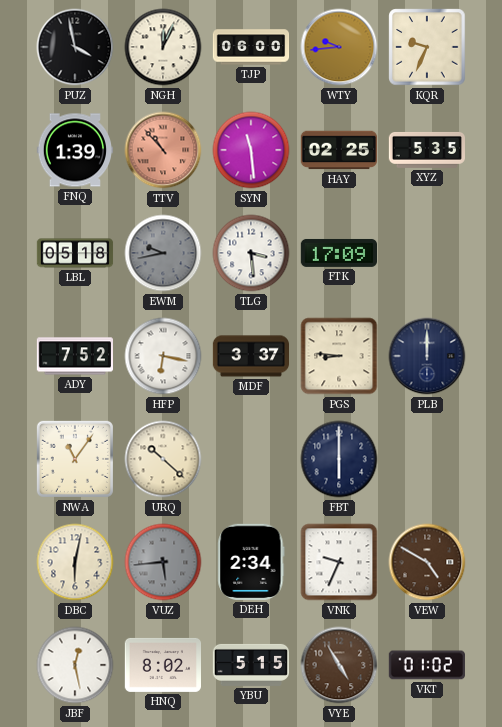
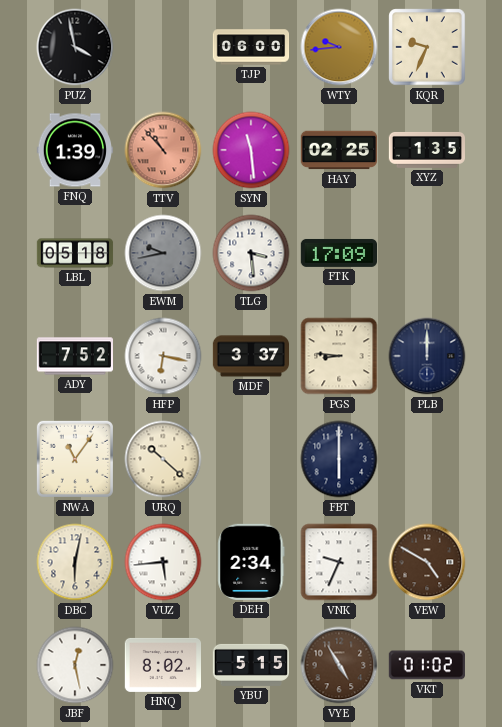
NGH: 12:04 -> none
XYZ: 5:35 -> 1:35
VUZ dial: grey -> white
